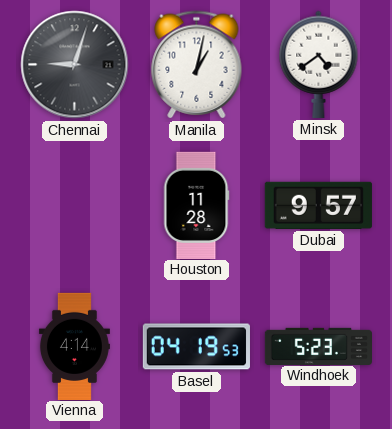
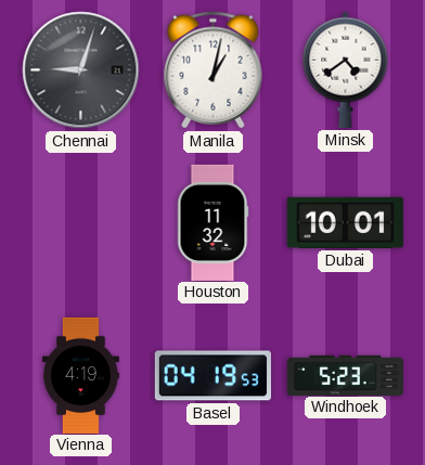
Houston: 11:28 -> 11:32
Dubai: 9:57 -> 10:01
Vienna: 4:14 -> 4:19
